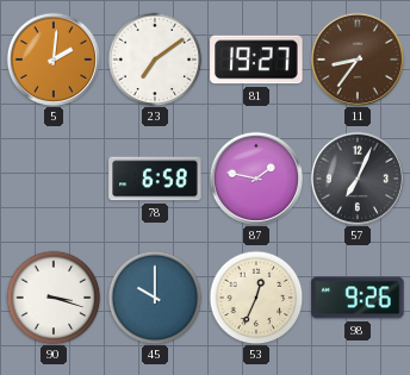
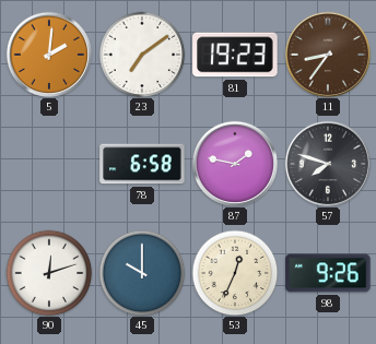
81: 19:27 -> 19:23
57: 7:04 -> 7:48
90: 3:18 -> 12:12
